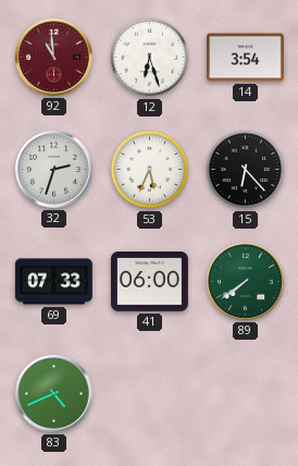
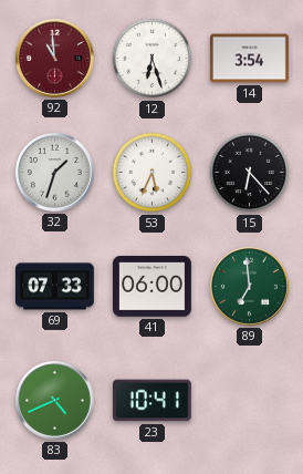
32: 2:33 -> 1:33
89: 7:39 -> 6:59
23: none -> 10:41
